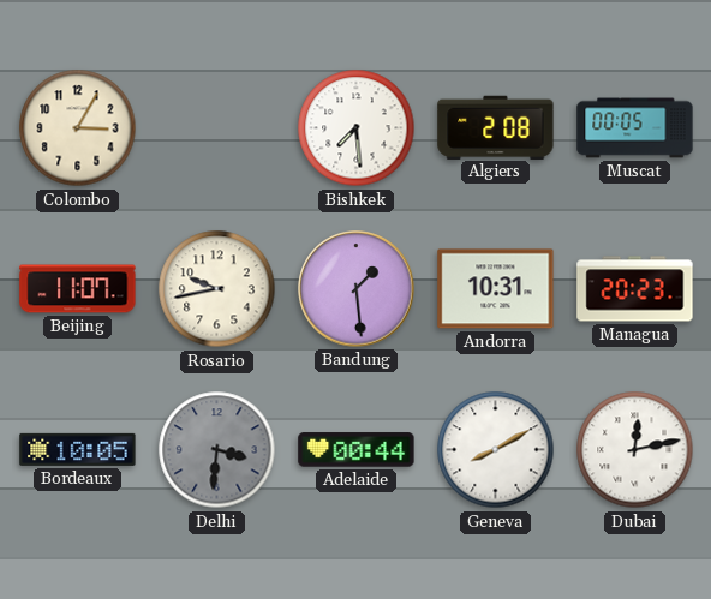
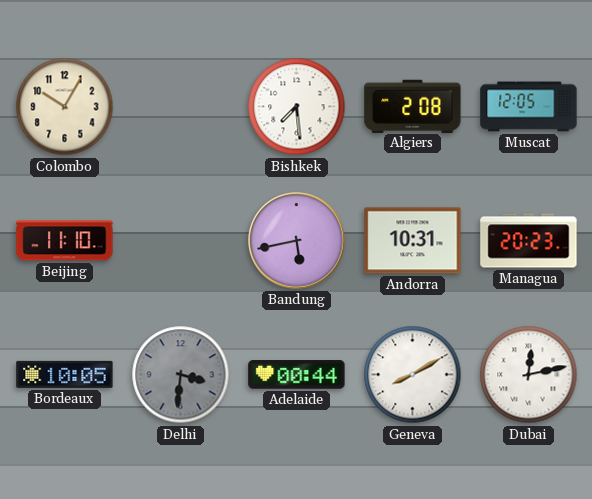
Colombo: 3:05 -> 10:05
Muscat: 00:05 -> 12:05
Beijing: 11:07 -> 11:10
Rosario: 9:43 -> none
Bandung: 1:29 -> 5:43
